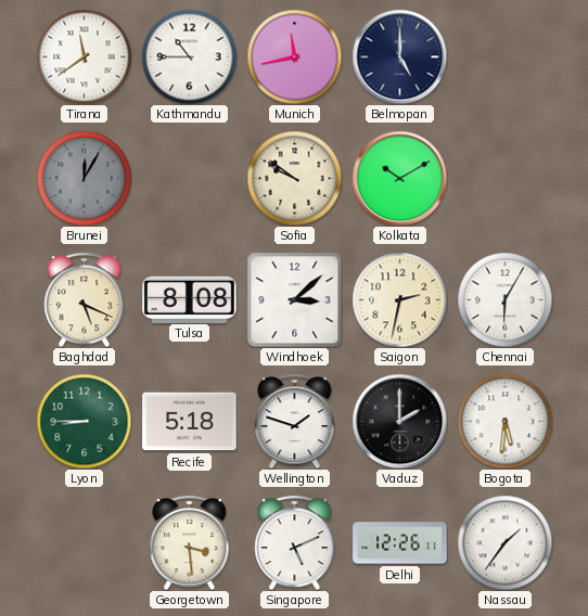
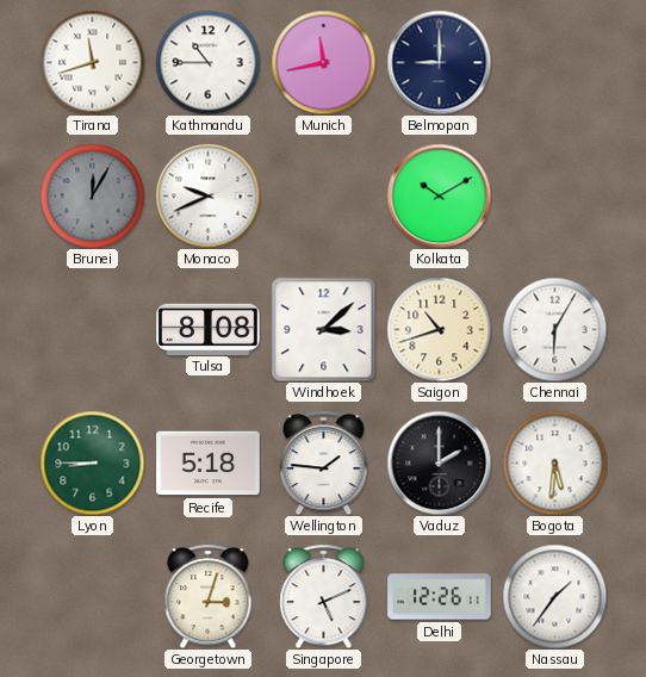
Tirana: 11:39 -> 11:42
Belmopan: 5:00 -> 9:00
Monaco: none -> 9:41
Sofia: 9:51 -> none
Baghdad: 5:19 -> none
Saigon: 2:32 -> 10:42
Wellington: 1:48 -> 1:46
Georgetown: 3:29 -> 3:03
